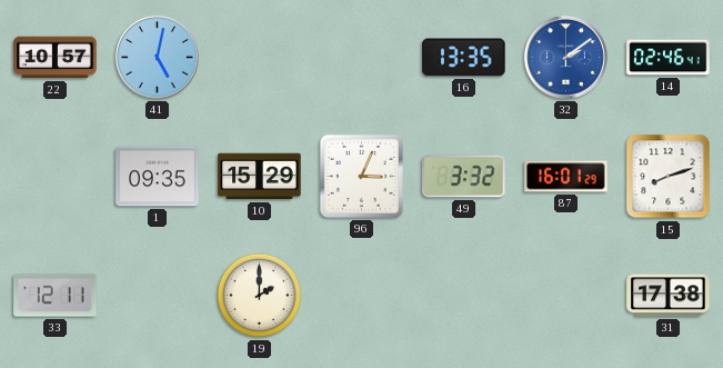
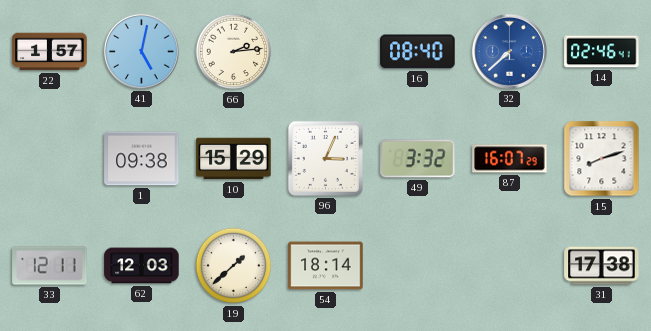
22: 10:57 -> 1:57
66: none -> 2:14
16: 13:35 -> 08:40
32: 2:09 -> 7:38
1: 09:35 -> 09:38
87: 16:01 -> 16:07
62: none -> 12:03
19: 2:00 -> 1:38
54: none -> 18:14
